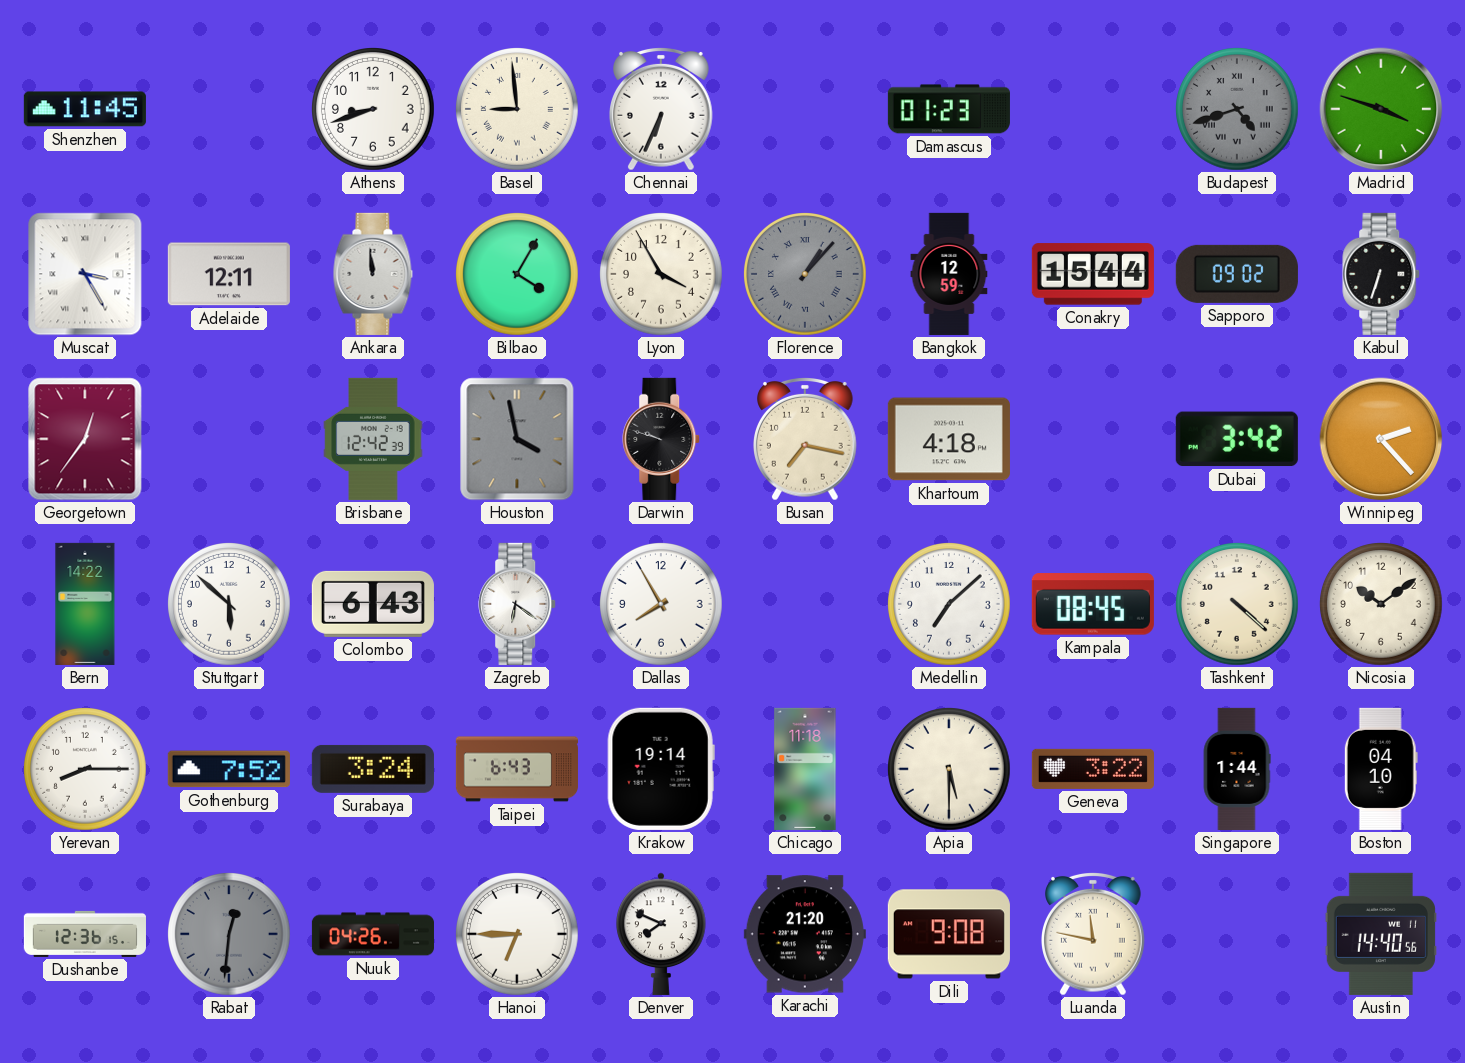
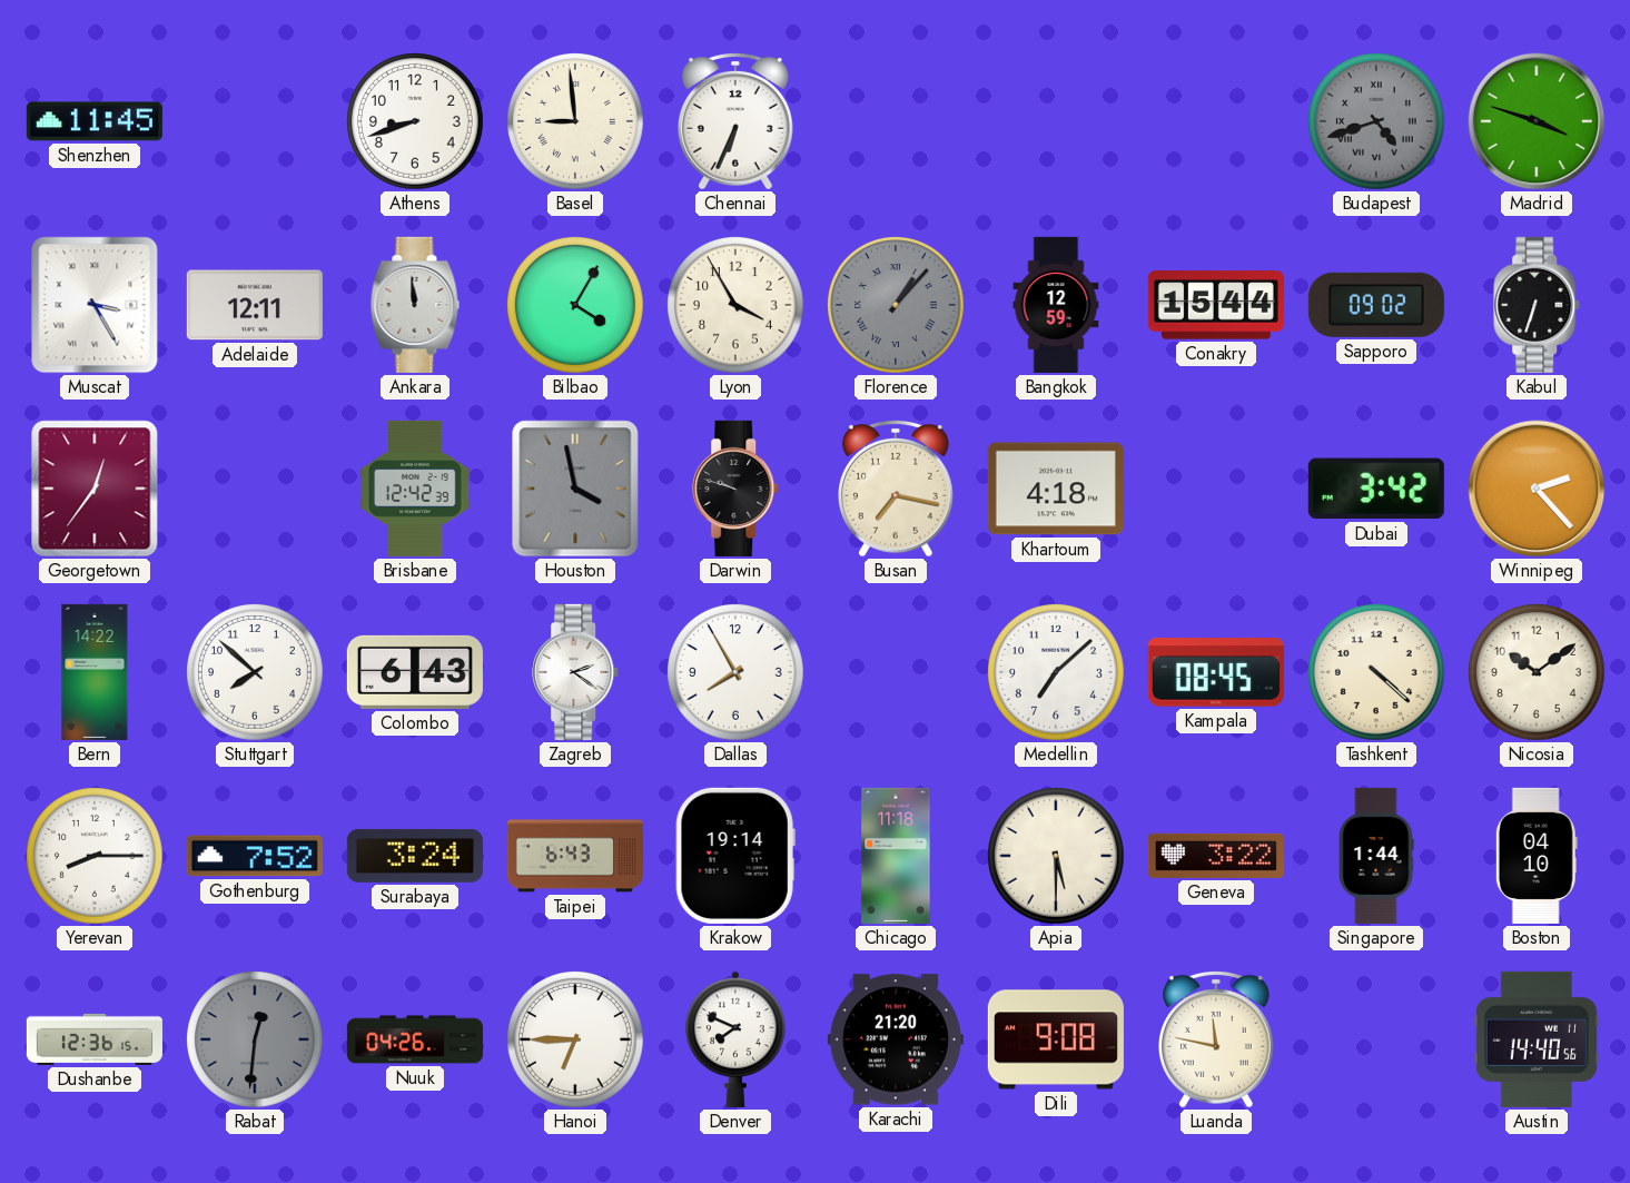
Damascus: 01:23 -> none
Stuttgart: 5:52 -> 7:52
Zagreb: 6:21 -> 2:21
